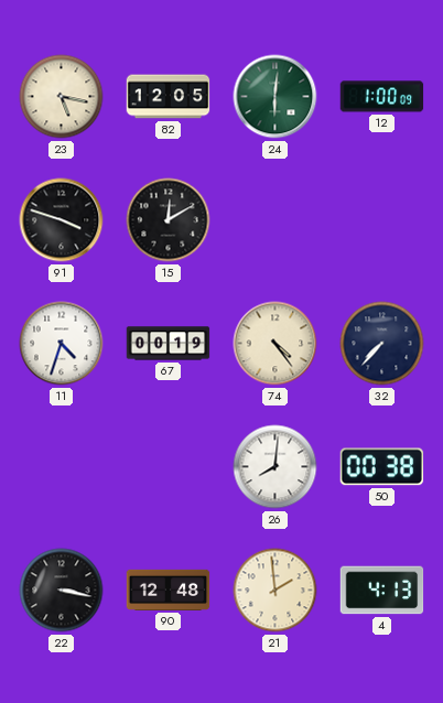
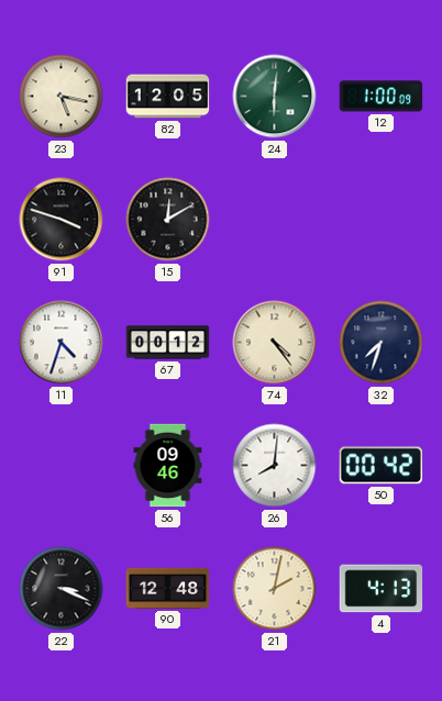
67: 00:19 -> 00:12
32: 7:37 -> 7:33
56: none -> 09:46
50: 00:38 -> 00:42
22: 3:17 -> 3:19
21: 1:59 -> 2:02
